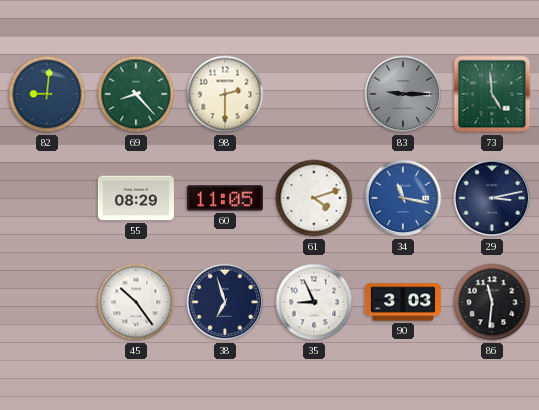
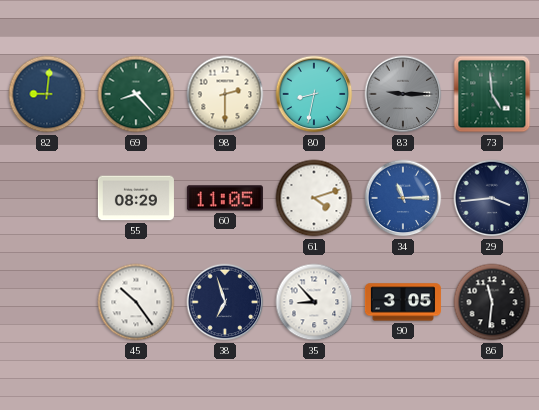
80: none -> 8:32
34: 11:17 -> 11:15
29: 3:13 -> 3:44
35: 8:56 -> 8:53
90: 3:03 -> 3:05
